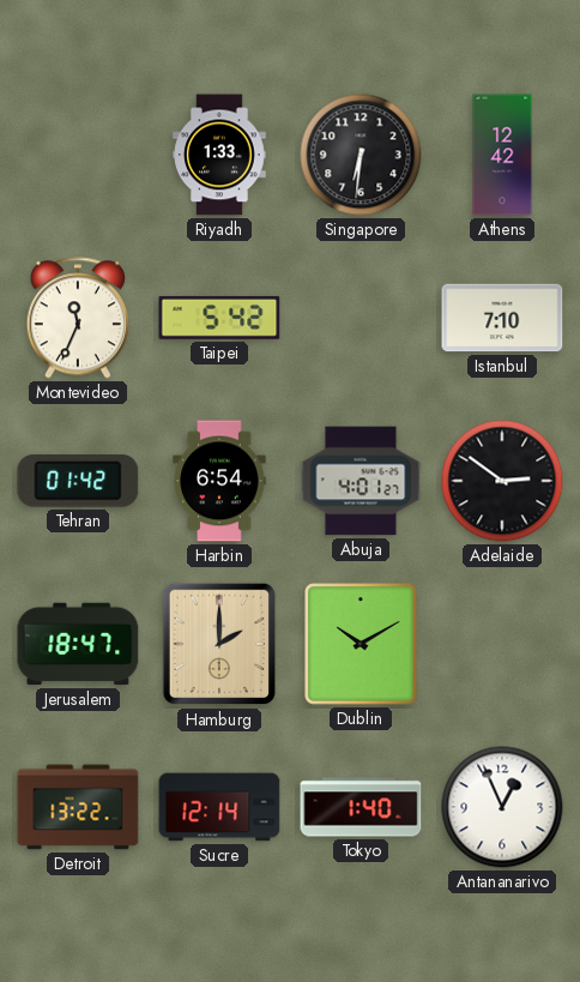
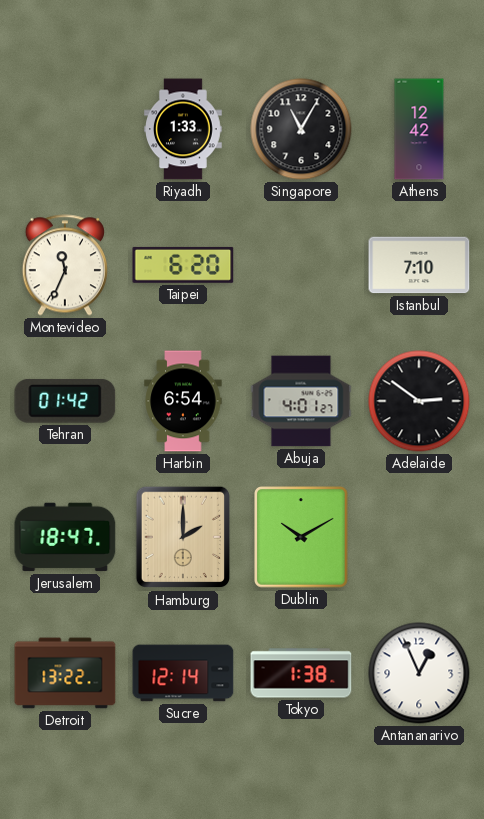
Singapore: 6:31 -> 11:05
Taipei: 5:42 -> 6:20
Tokyo: 1:40 -> 1:38
